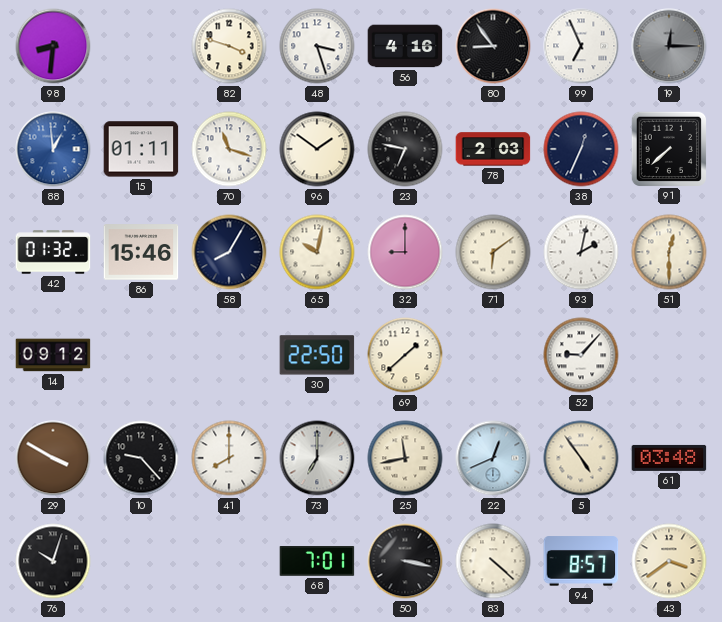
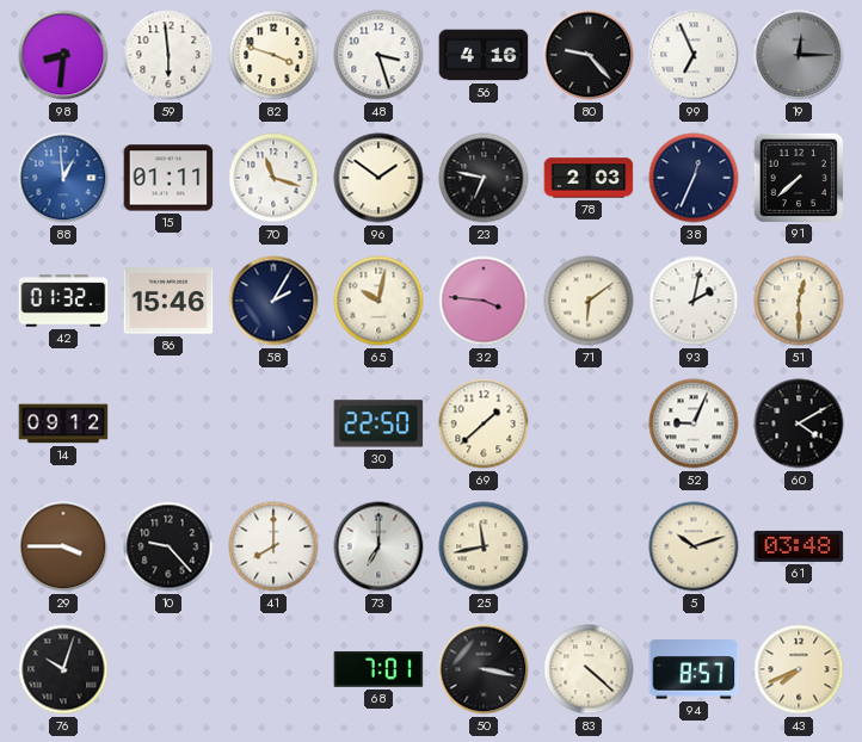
59: none -> 5:59
80: 8:54 -> 9:23
58: 8:05 -> 2:05
32: 9:00 -> 3:46
52: 9:07 -> 9:04
60: none -> 4:10
29: 3:50 -> 3:45
22: 12:41 -> none
5: 4:54 -> 10:12
43: 3:39 -> 7:41
